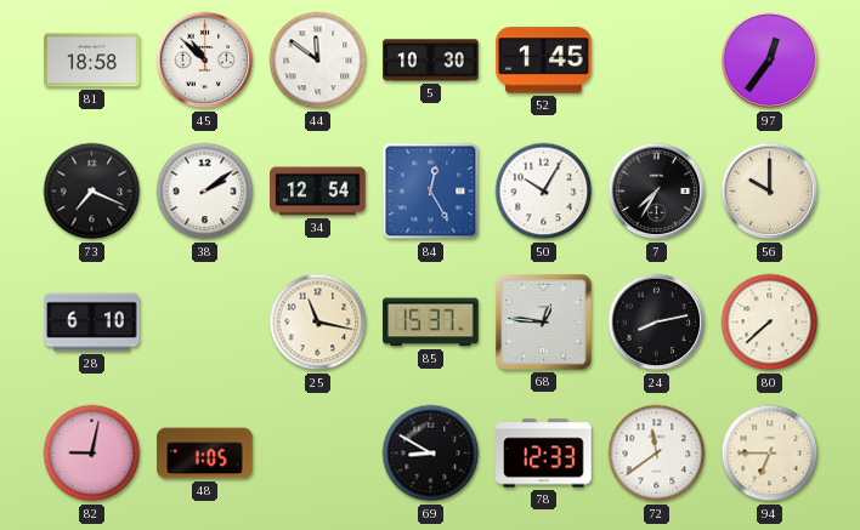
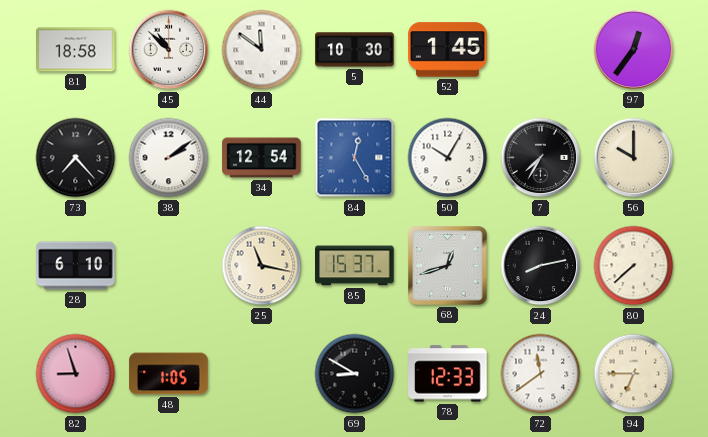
73: 7:19 -> 7:23
68: 12:46 -> 12:42
82: 9:02 -> 8:57
